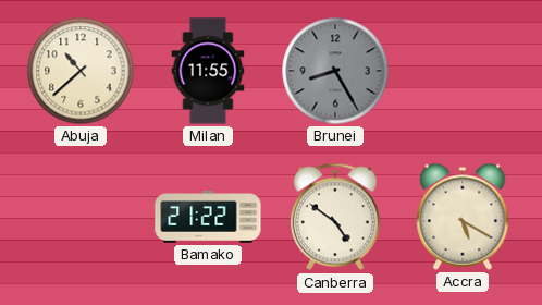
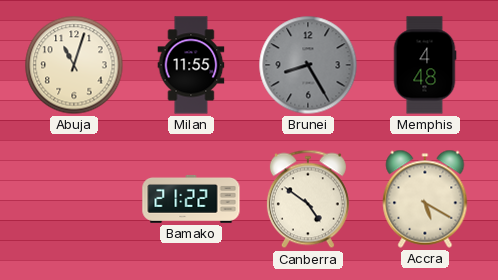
Abuja: 10:38 -> 11:03
Memphis: none -> 4:48
